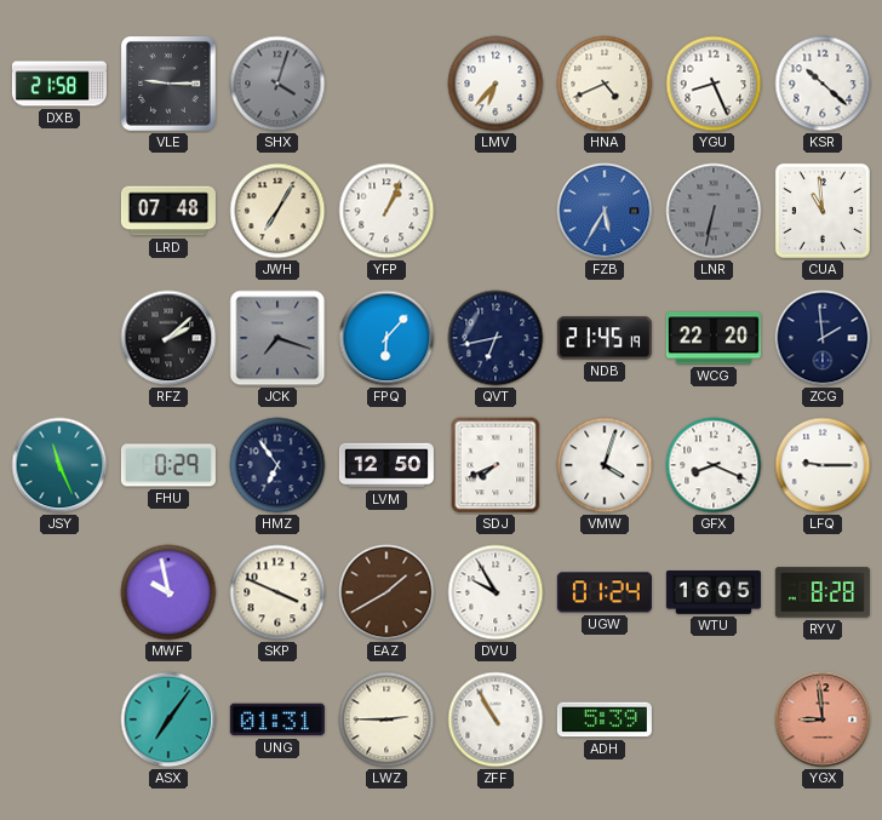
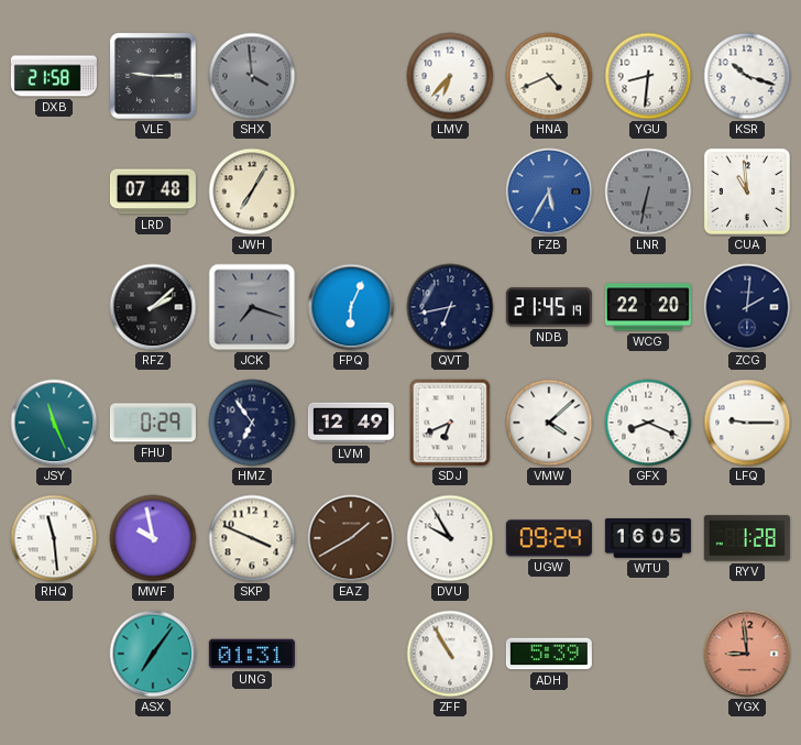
SHX: 4:03 -> 3:59
YGU: 8:26 -> 8:31
KSR: 10:22 -> 10:18
YFP: 1:04 -> none
FPQ: 6:07 -> 6:04
ZCG: 1:59 -> 2:01
LVM: 12:50 -> 12:49
SDJ: 7:41 -> 6:41
VMW: 4:03 -> 4:08
RHQ: none -> 11:29
UGW: 01:24 -> 09:24
RYV: 8:28 -> 1:28
LWZ: 2:45 -> none
